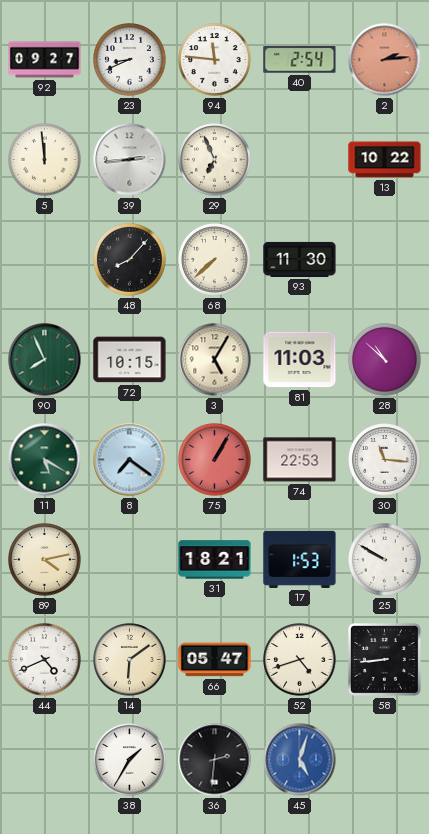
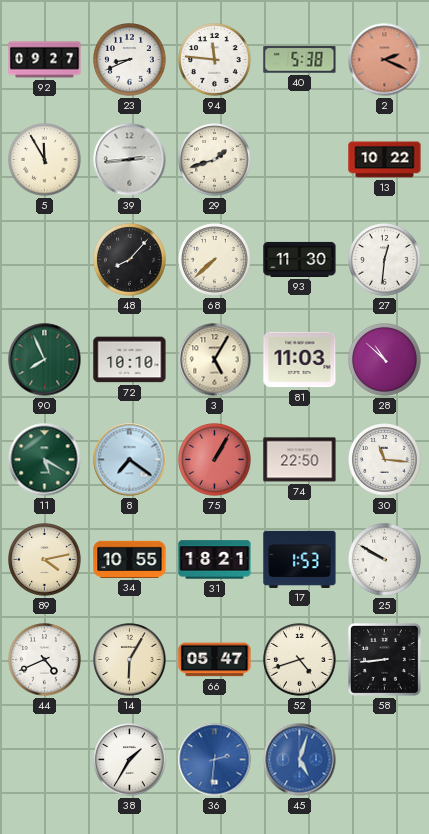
40: 2:54 -> 5:38
2: 2:14 -> 2:19
5: 11:59 -> 11:55
29: 6:56 -> 1:42
27: none -> 12:31
72: 10:15 -> 10:10
74: 22:53 -> 22:50
34: none -> 10:55
14: 6:09 -> 6:05
36 dial: black -> blue
